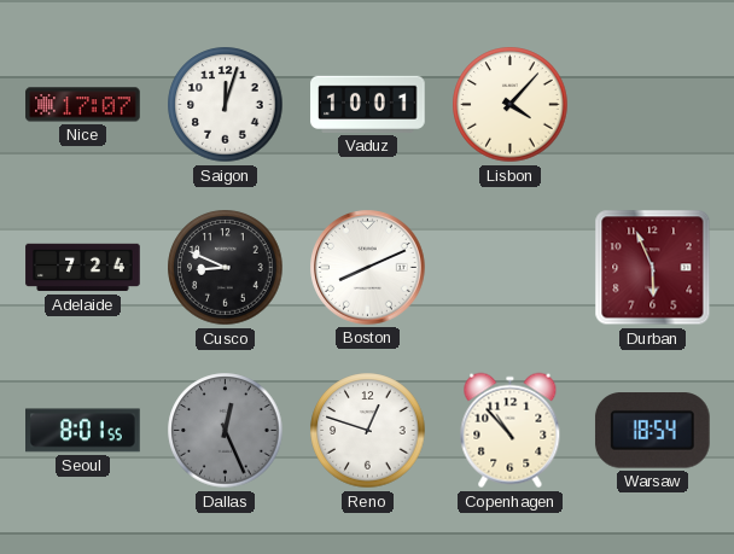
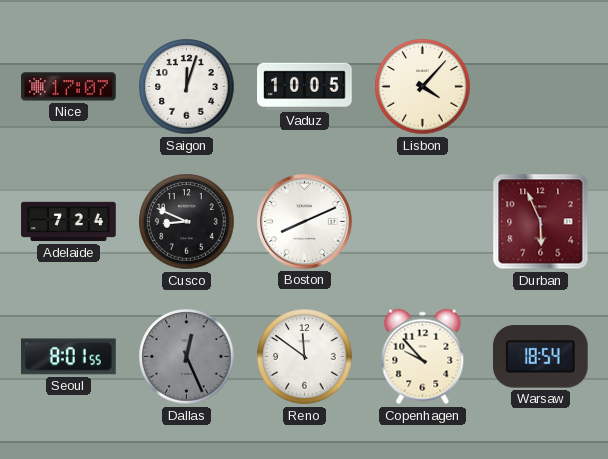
Vaduz: 10:01 -> 10:05
Reno: 12:48 -> 11:51
Copenhagen: 10:53 -> 9:53
